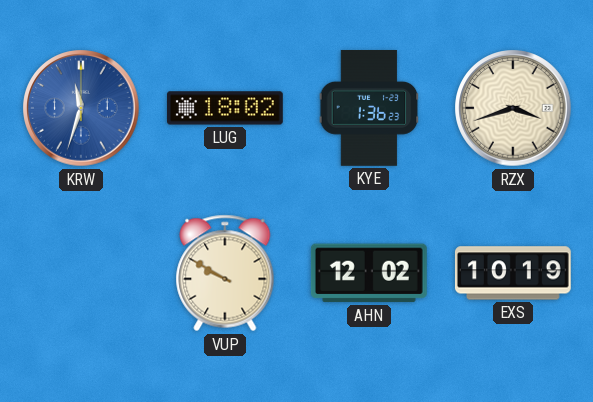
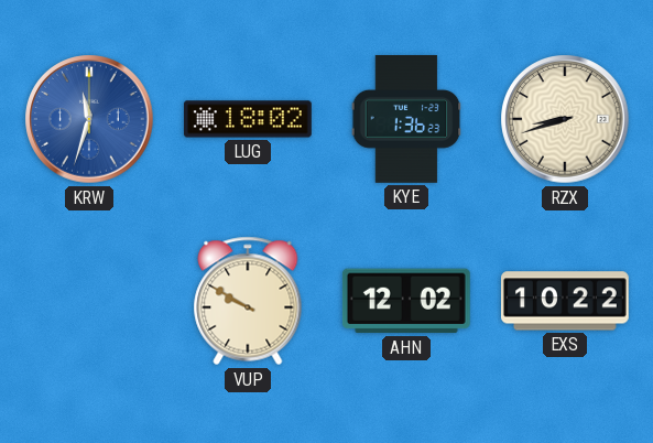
RZX: 3:42 -> 8:42
EXS: 10:19 -> 10:22
